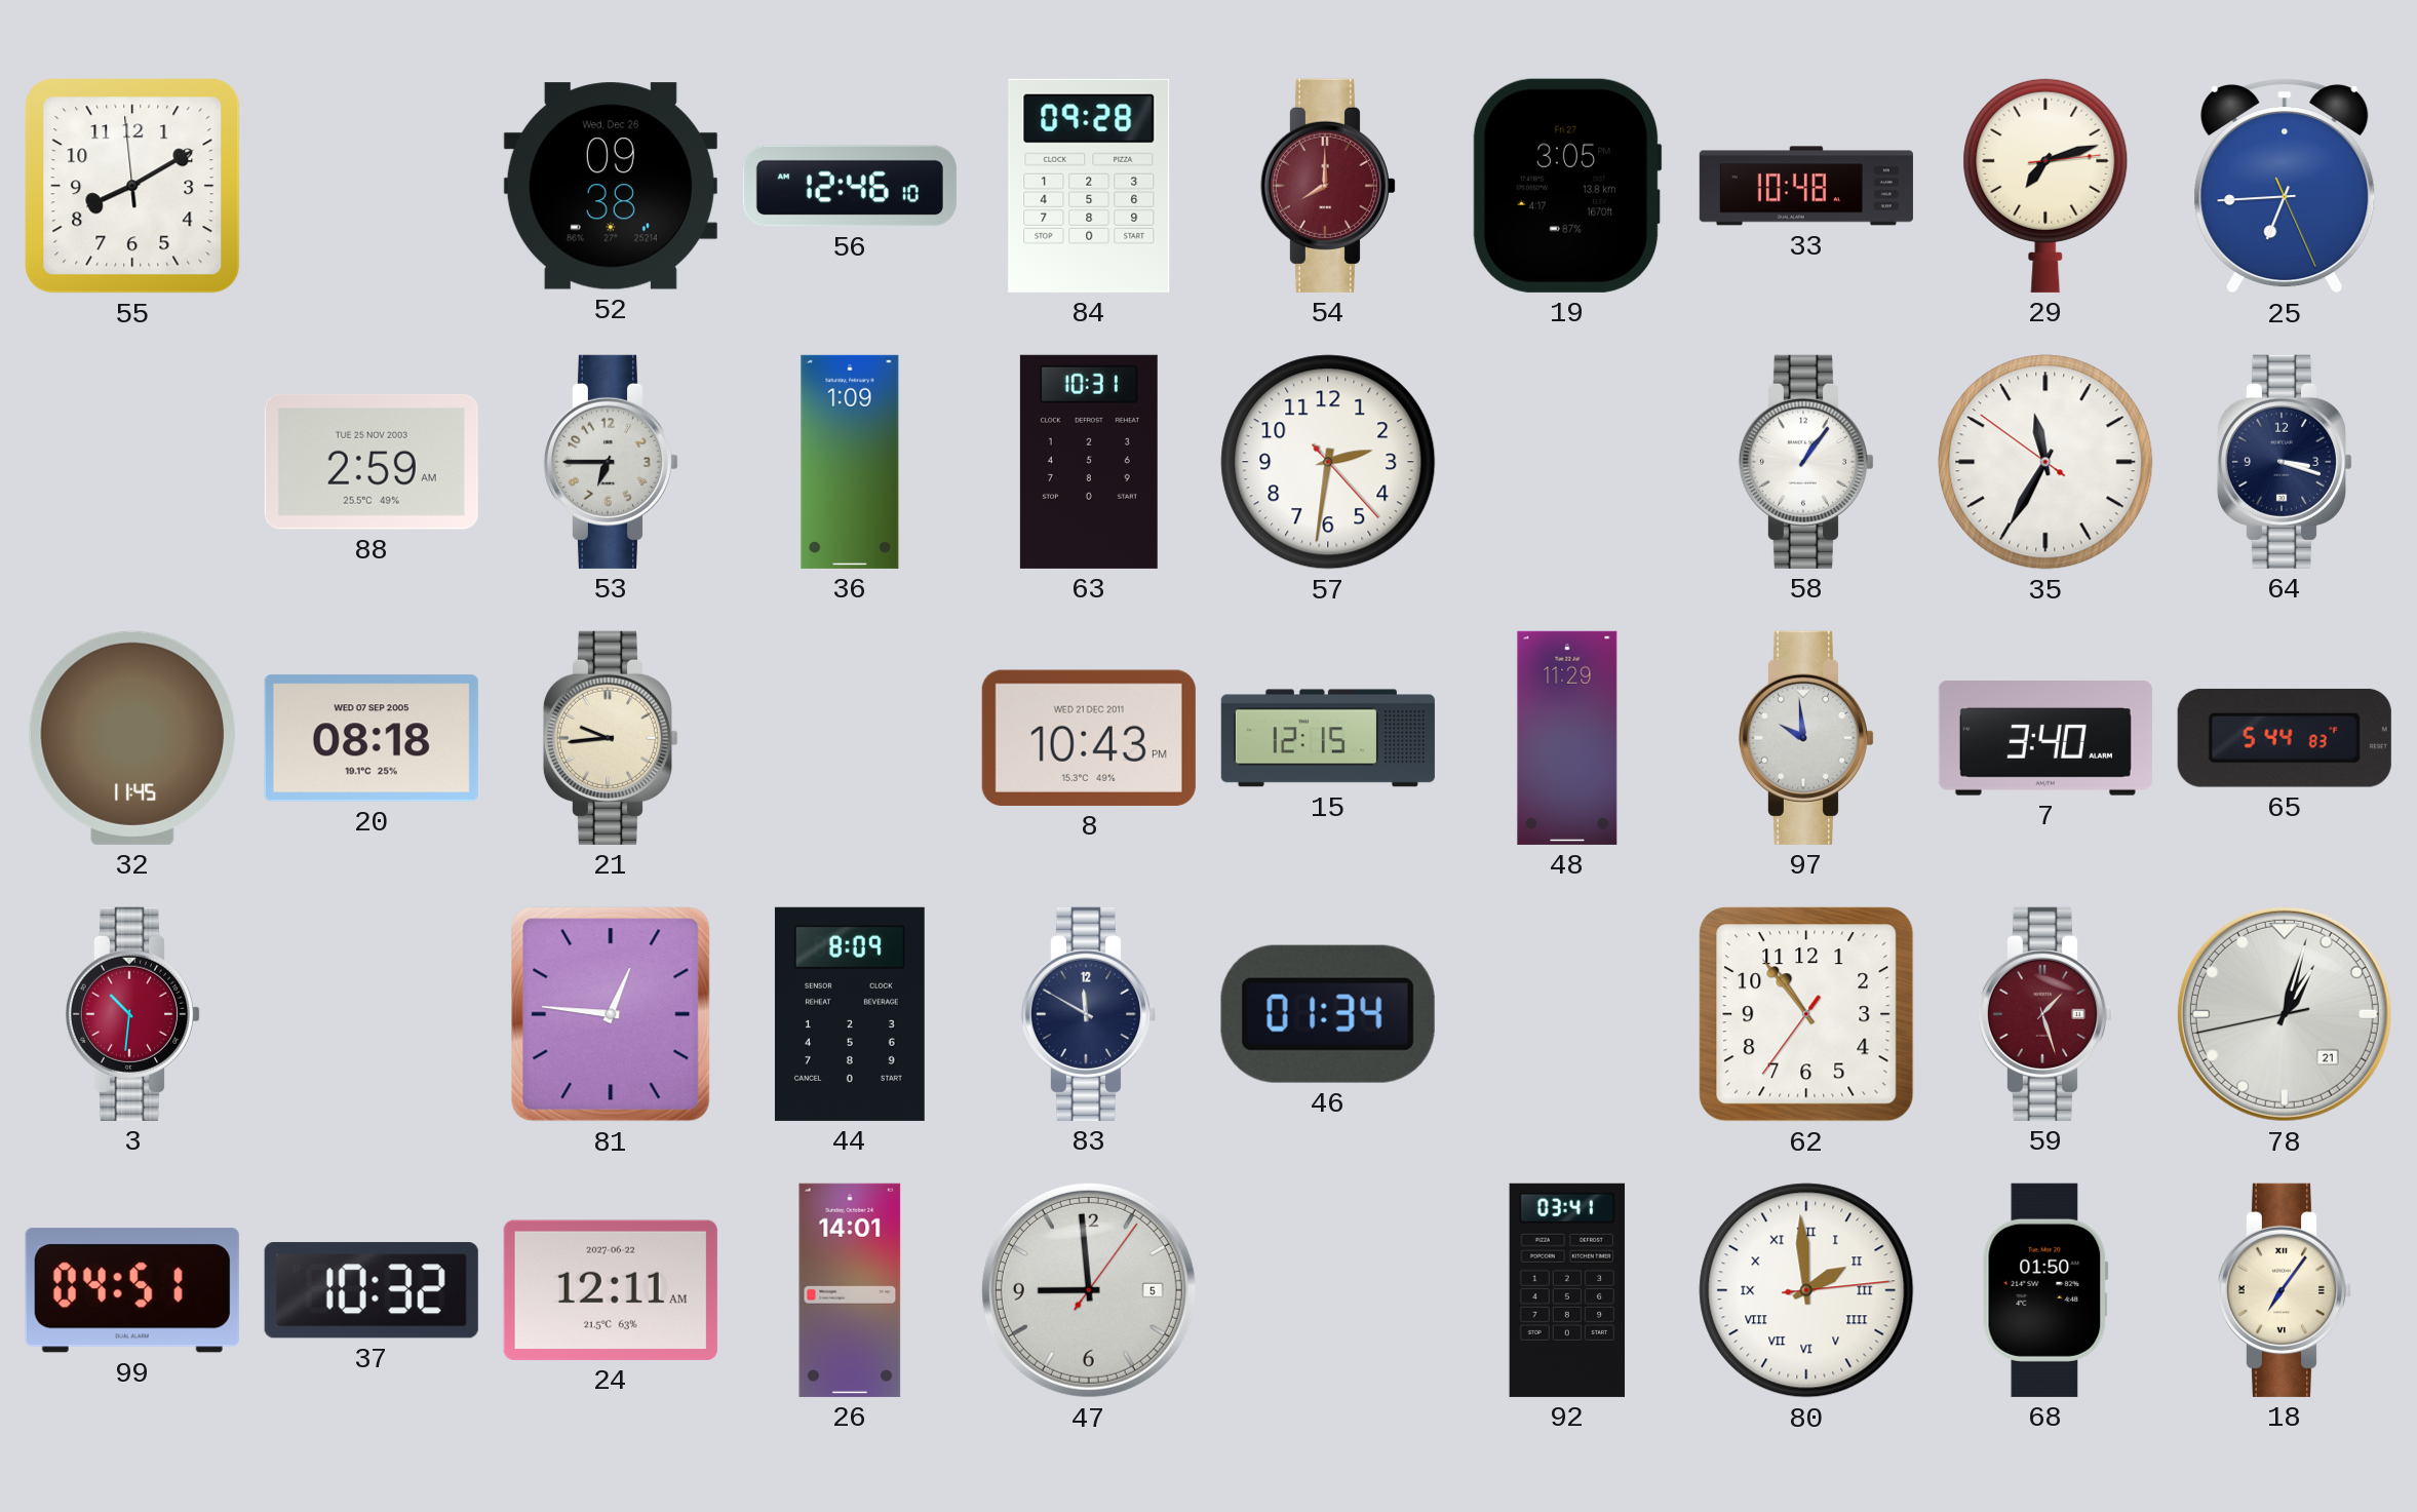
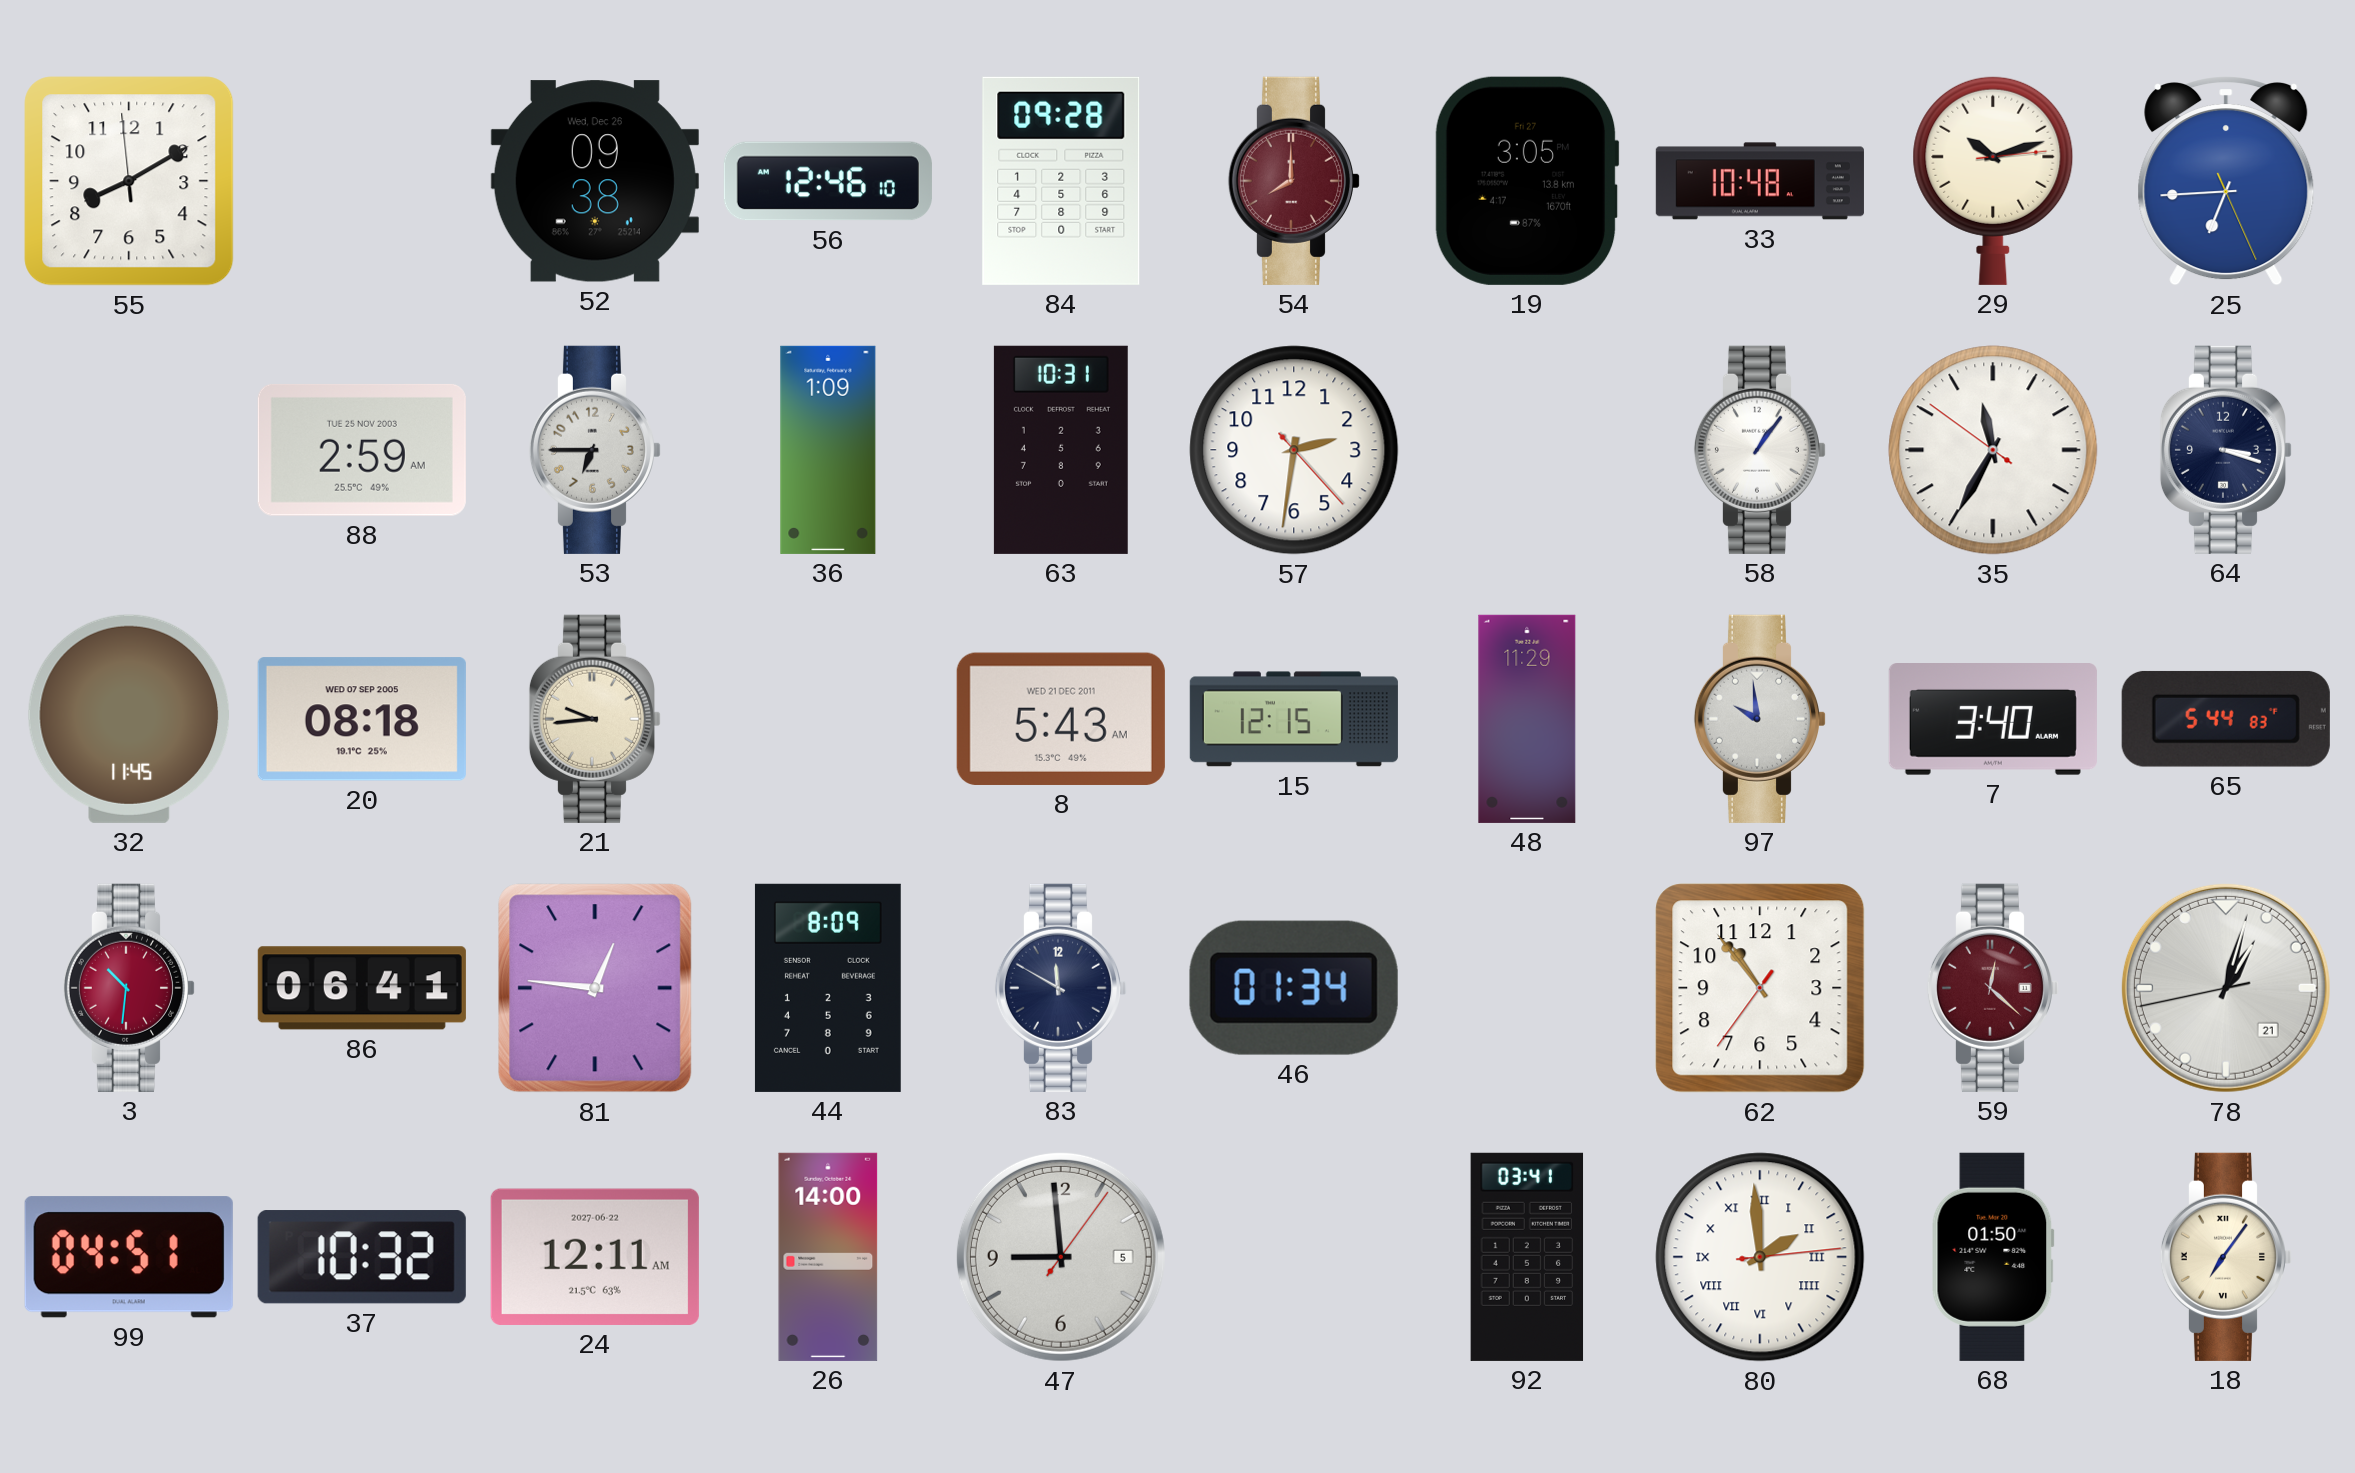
29: 7:12 -> 10:12
8: 10:43 -> 5:43
86: none -> 06:41
59: 1:27 -> 12:22
26: 14:01 -> 14:00
